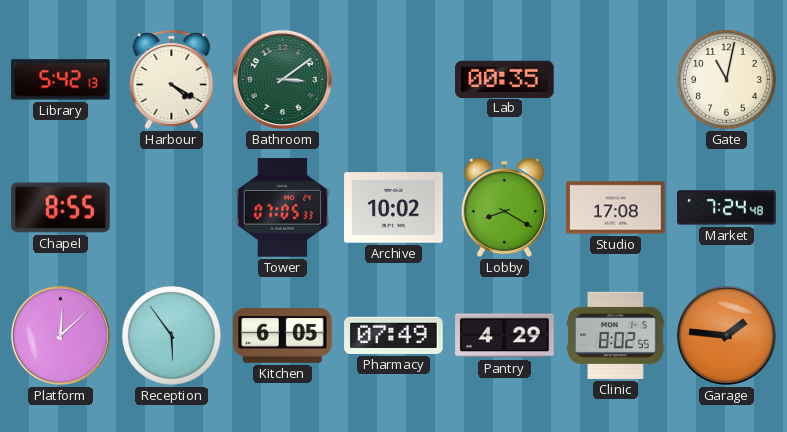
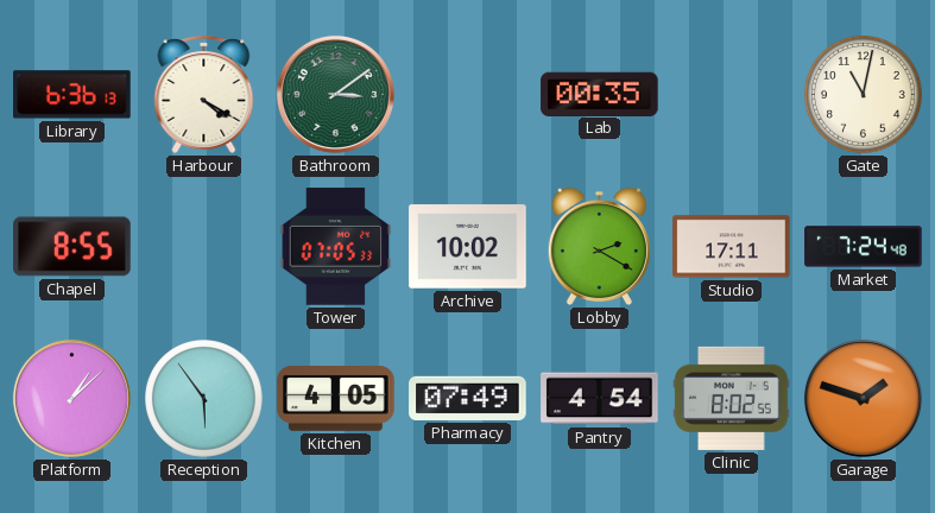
Library: 5:42 -> 6:36
Lobby: 8:20 -> 2:20
Studio: 17:08 -> 17:11
Platform: 12:08 -> 1:08
Kitchen: 6:05 -> 4:05
Pantry: 4:29 -> 4:54
Garage: 1:46 -> 1:48
